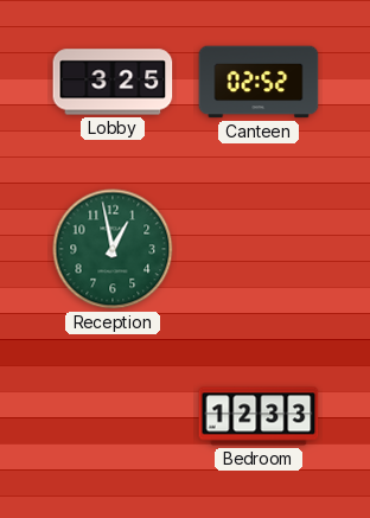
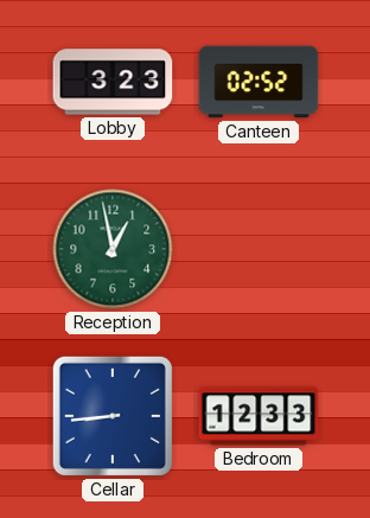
Lobby: 3:25 -> 3:23
Cellar: none -> 8:44
